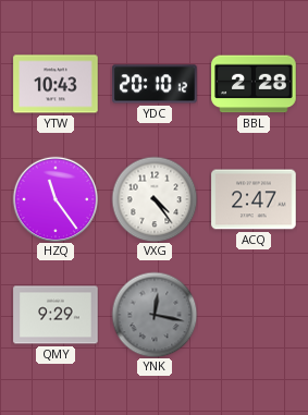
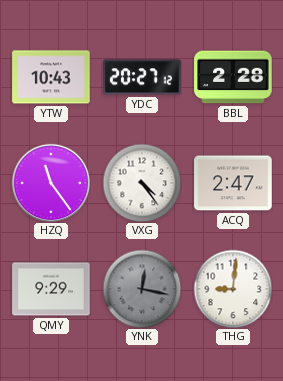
YDC: 20:10 -> 20:27
THG: none -> 9:01
